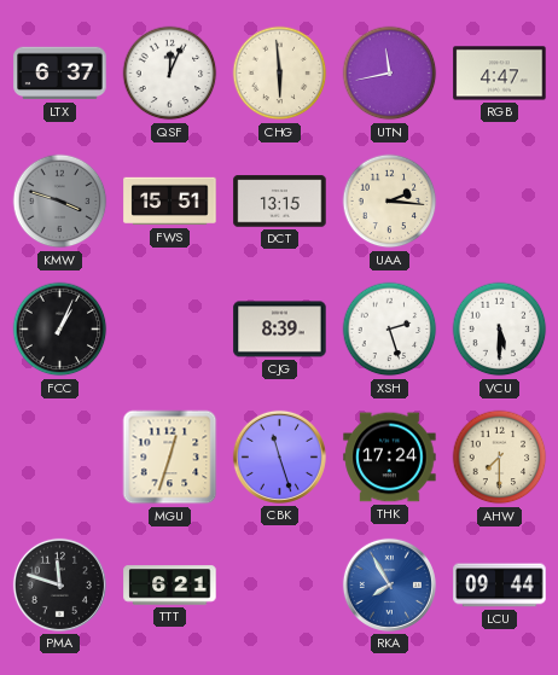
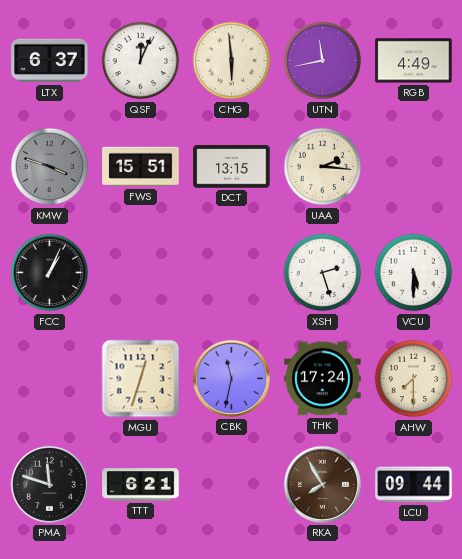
RGB: 4:47 -> 4:49
CJG: 8:39 -> none
CBK: 11:27 -> 11:32
RKA dial: blue -> brown
